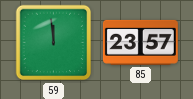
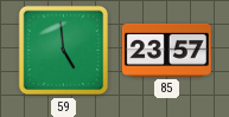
59: 11:59 -> 4:59
